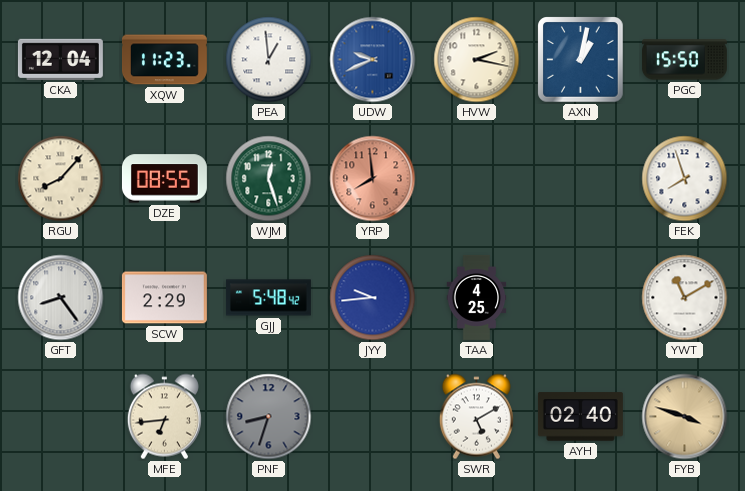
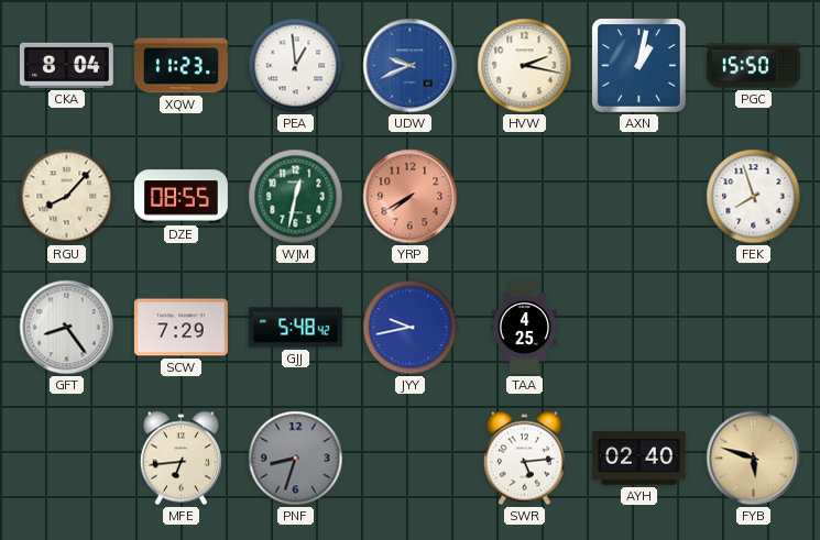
CKA: 12:04 -> 8:04
WJM: 12:27 -> 12:32
YRP: 7:59 -> 7:40
SCW: 2:29 -> 7:29
JYY: 9:44 -> 9:43
YWT: 11:10 -> none
SWR: 5:10 -> 5:14
FYB: 3:48 -> 5:48
